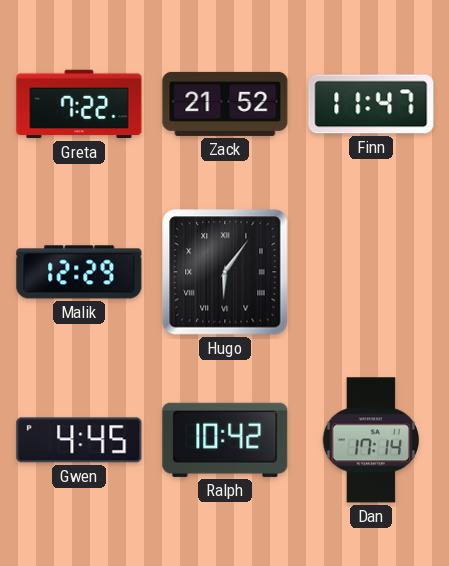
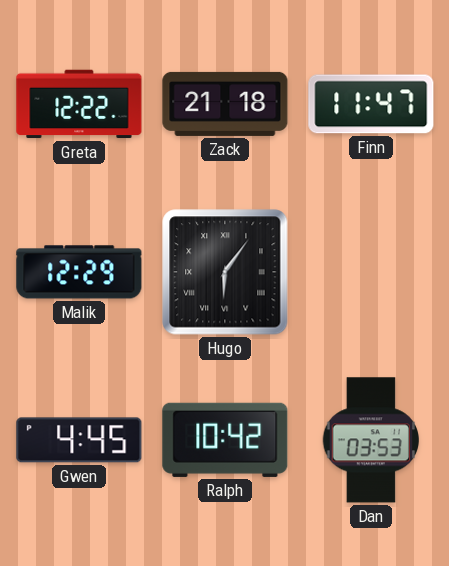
Greta: 7:22 -> 12:22
Zack: 21:52 -> 21:18
Dan: 17:14 -> 03:53
